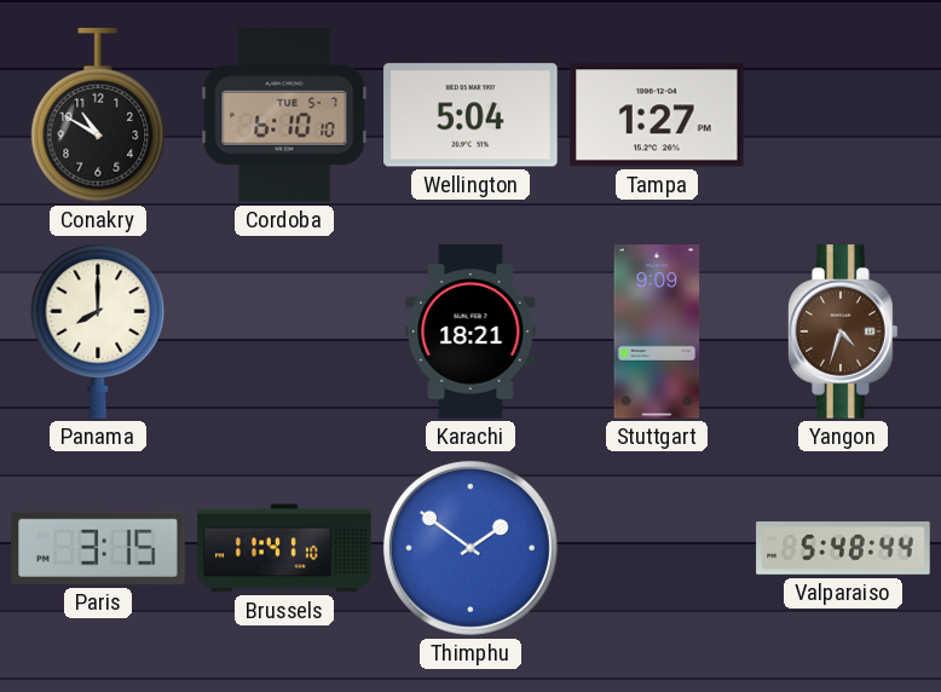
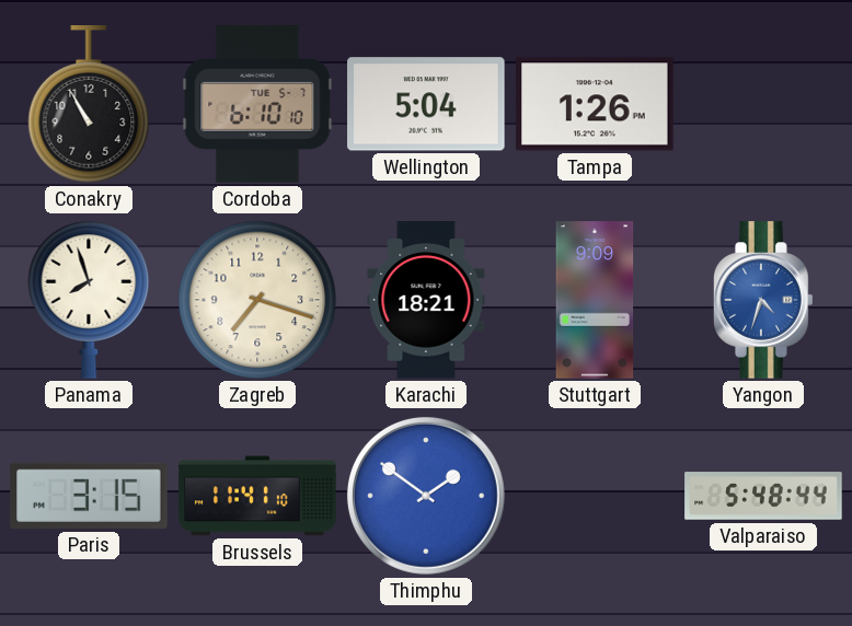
Conakry: 10:50 -> 10:55
Tampa: 1:27 -> 1:26
Panama: 8:00 -> 7:57
Zagreb: none -> 7:18
Yangon dial: brown -> blue
